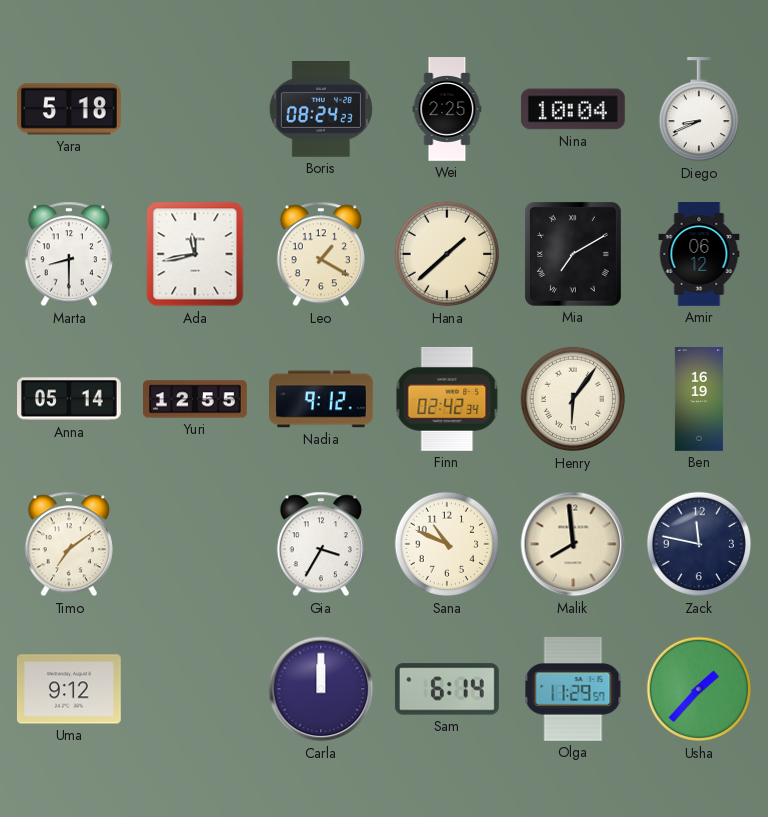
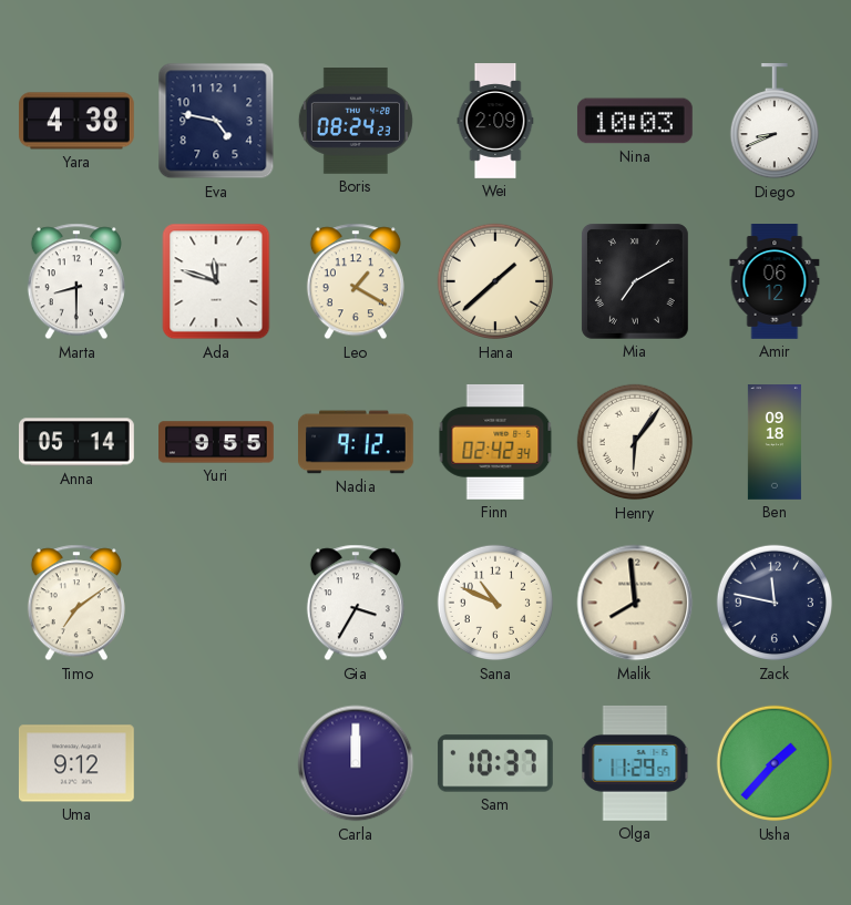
Yara: 5:18 -> 4:38
Eva: none -> 4:47
Wei: 2:25 -> 2:09
Nina: 10:04 -> 10:03
Ada: 11:43 -> 11:48
Yuri: 12:55 -> 9:55
Ben: 16:19 -> 09:18
Sam: 6:14 -> 10:37
